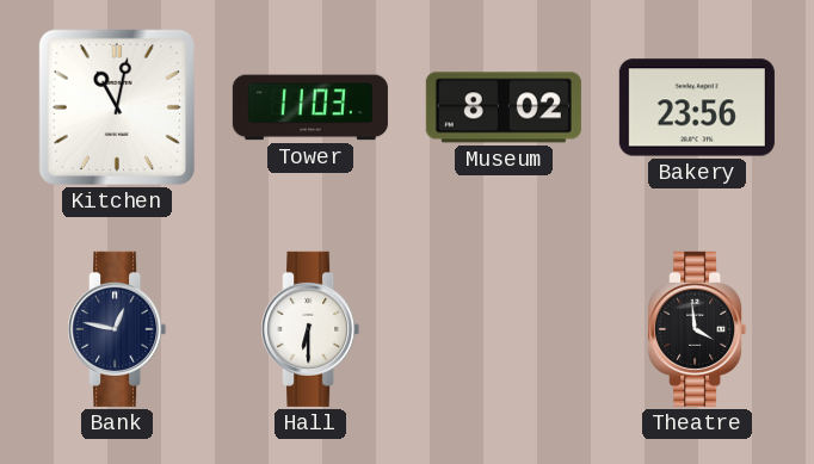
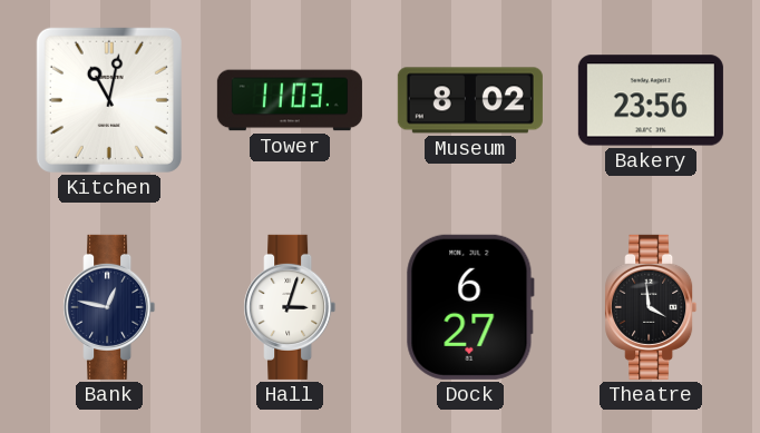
Hall: 6:30 -> 3:03
Dock: none -> 6:27
